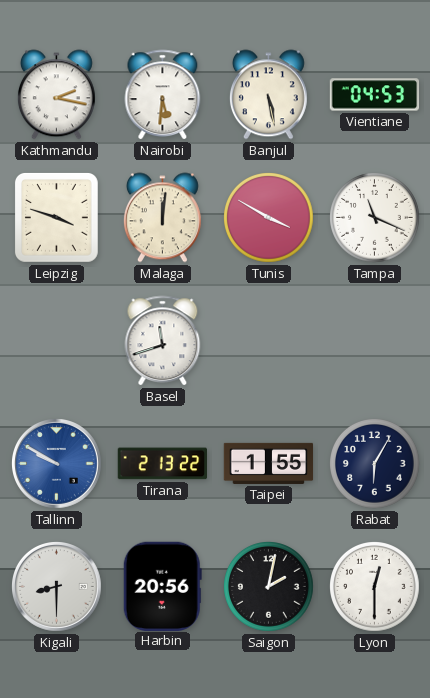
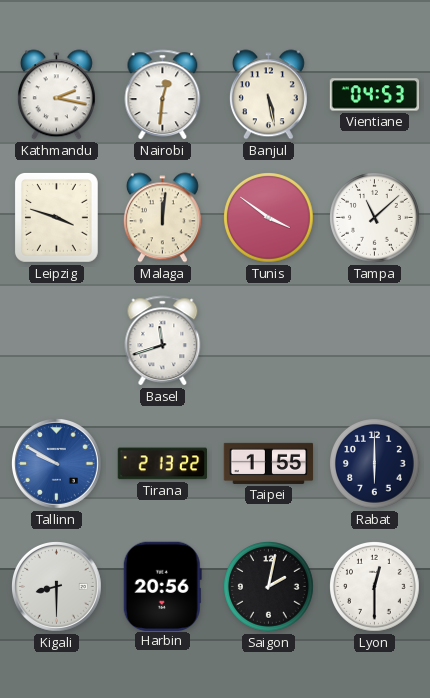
Nairobi: 5:31 -> 12:31
Tunis: 3:50 -> 3:51
Tampa: 11:19 -> 11:08
Rabat: 6:05 -> 6:00
